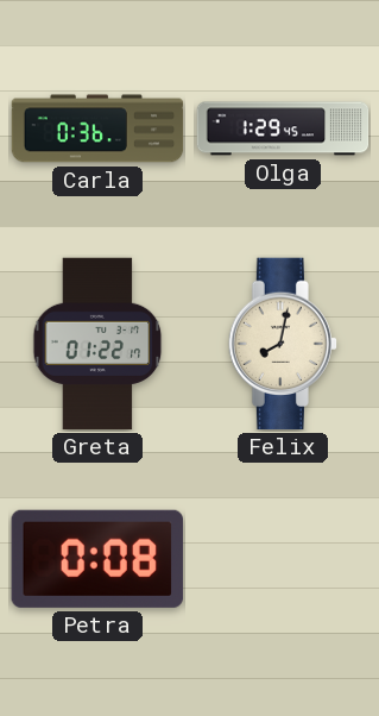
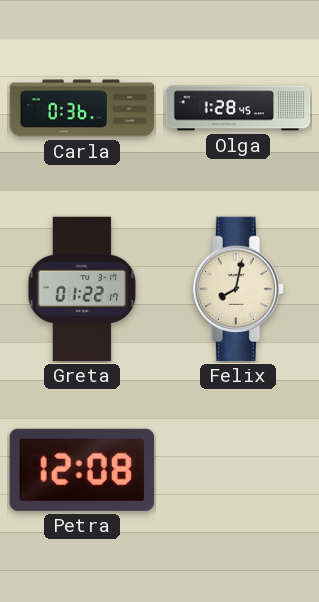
Olga: 1:29 -> 1:28
Petra: 0:08 -> 12:08
